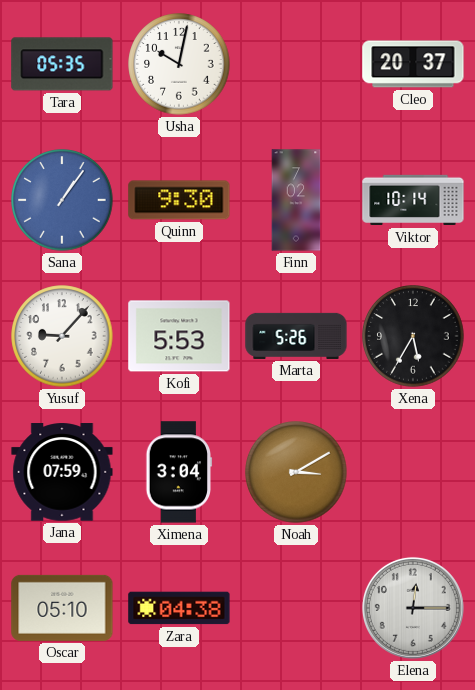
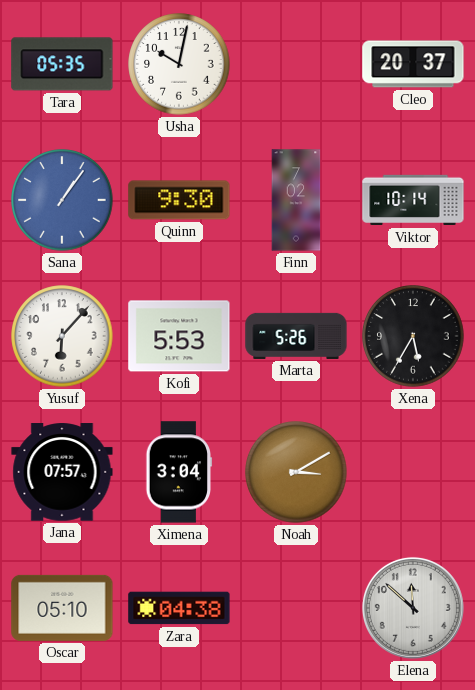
Yusuf: 9:07 -> 6:07
Jana: 07:59 -> 07:57
Elena: 12:15 -> 11:52
